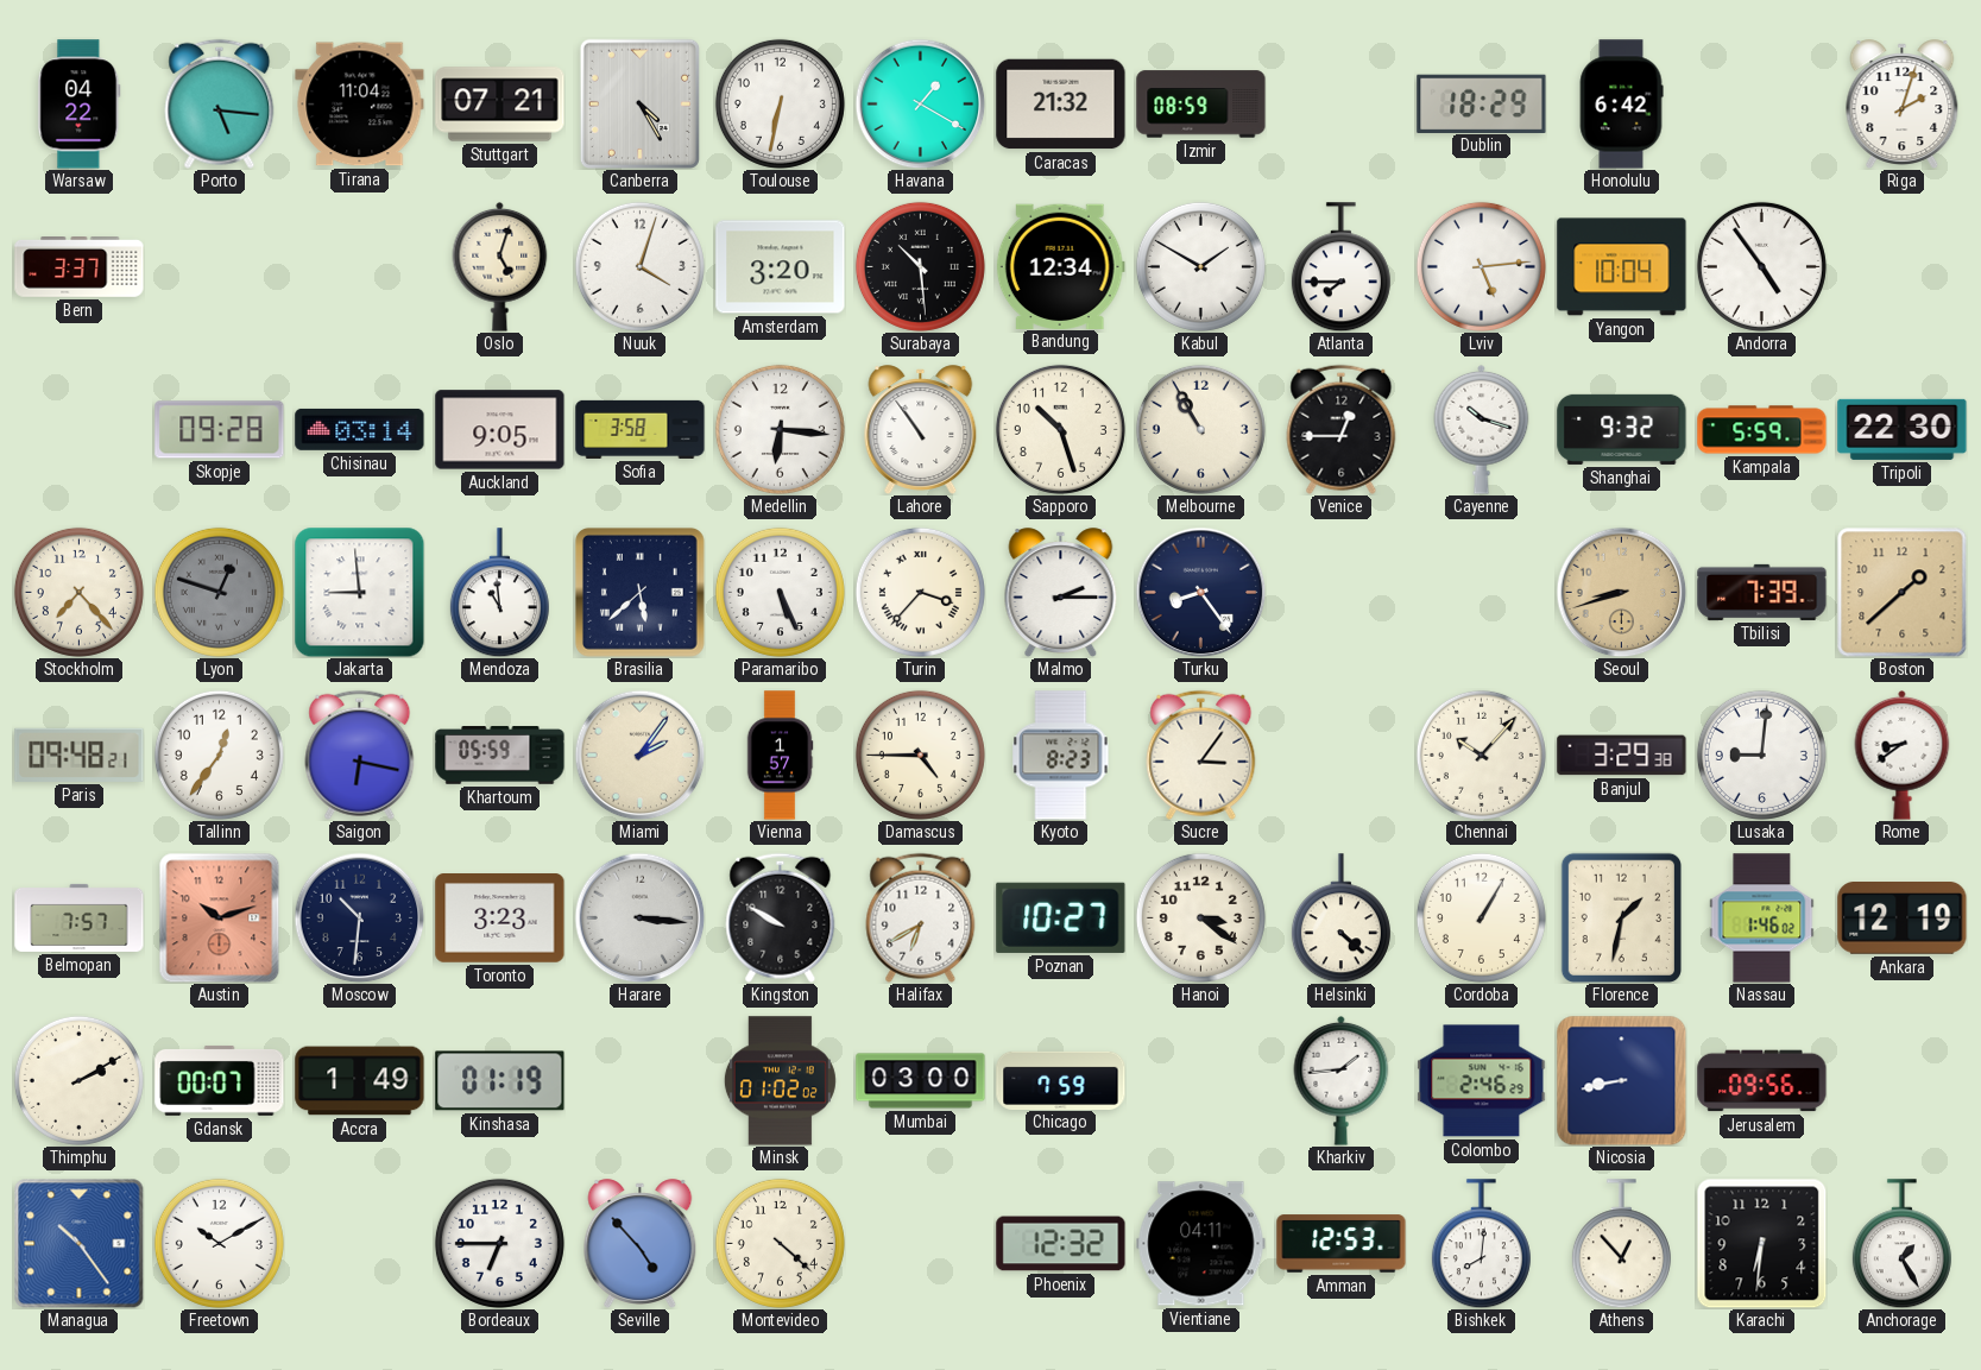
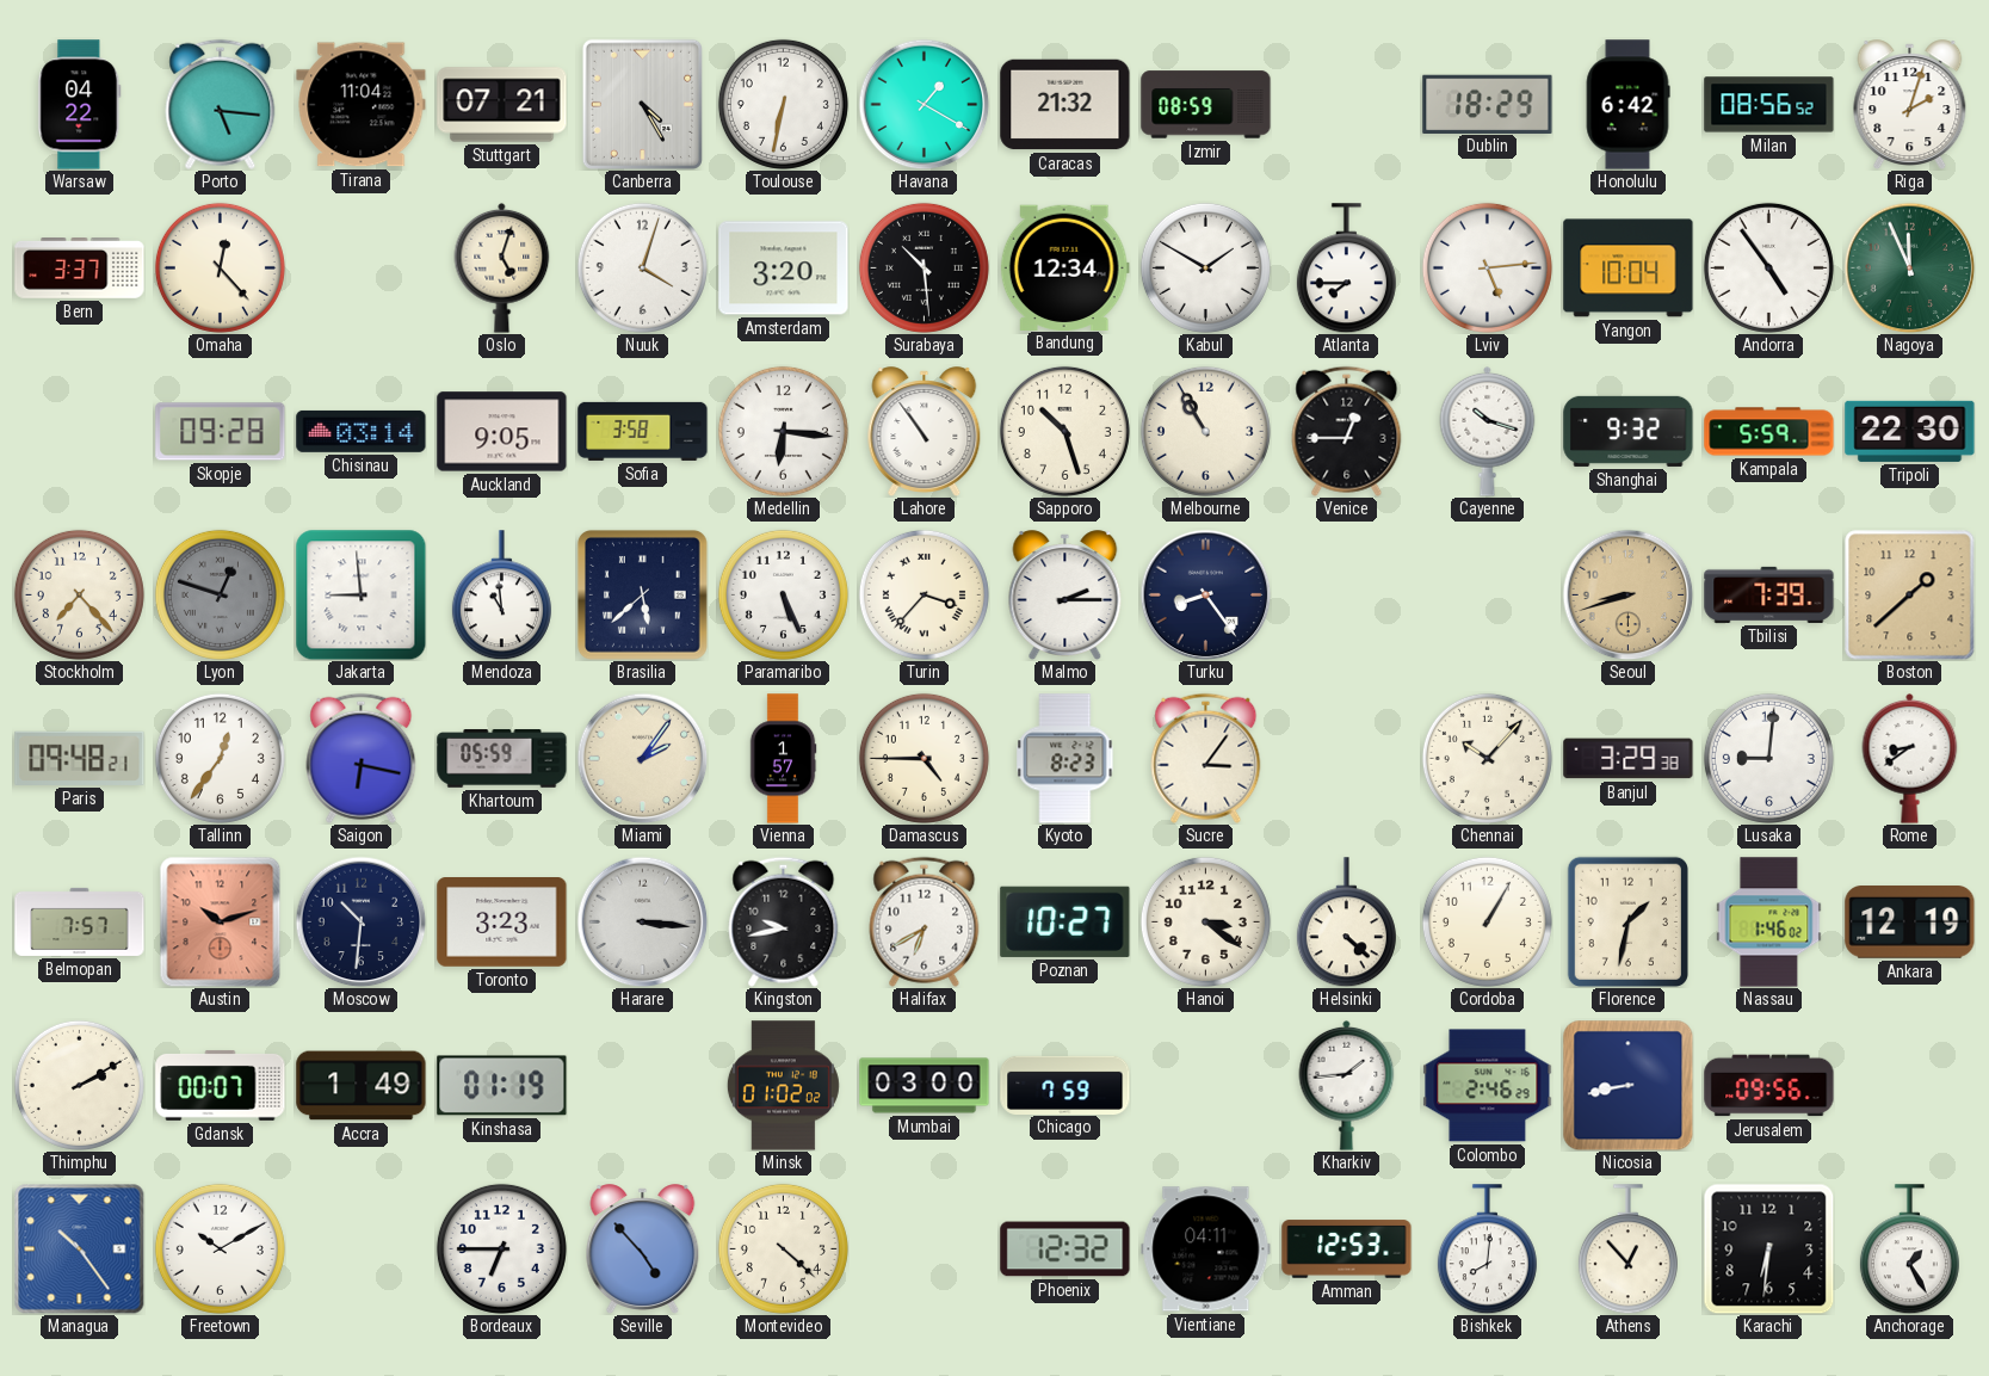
Milan: none -> 08:56
Omaha: none -> 12:23
Nagoya: none -> 11:56
Kingston: 9:50 -> 9:43
